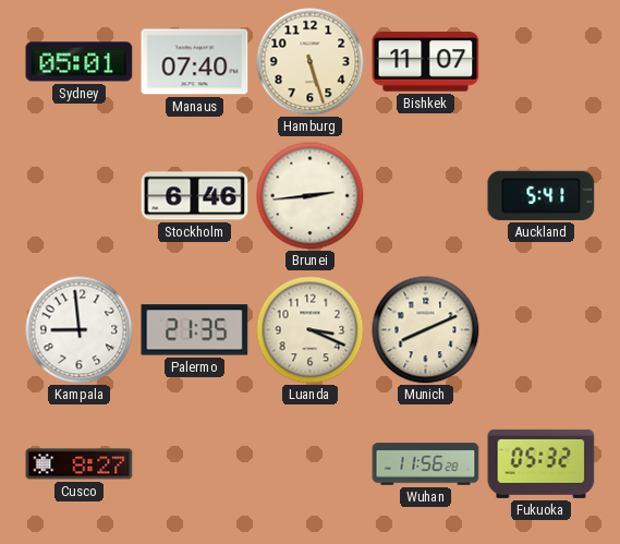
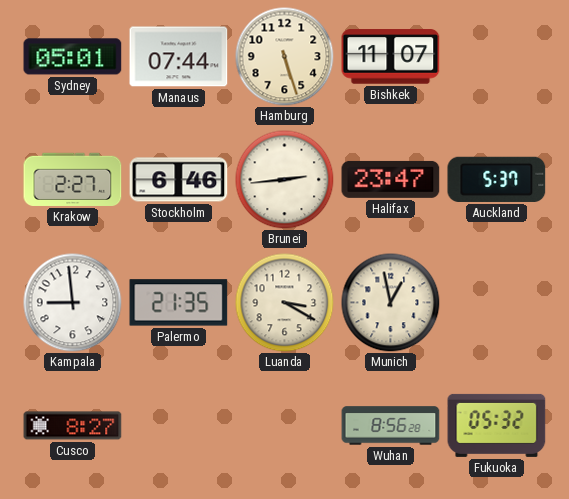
Manaus: 07:40 -> 07:44
Krakow: none -> 2:27
Halifax: none -> 23:47
Auckland: 5:41 -> 5:37
Luanda: 3:19 -> 3:20
Munich: 8:11 -> 12:58
Wuhan: 11:56 -> 8:56
